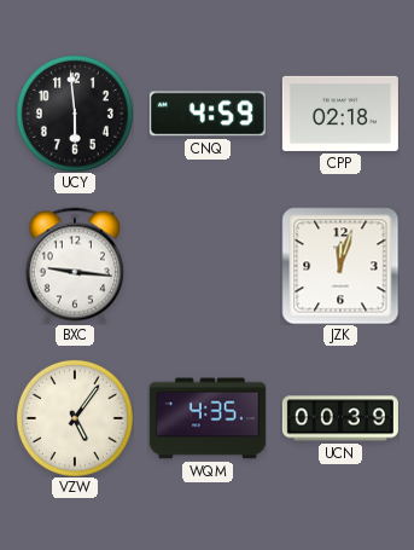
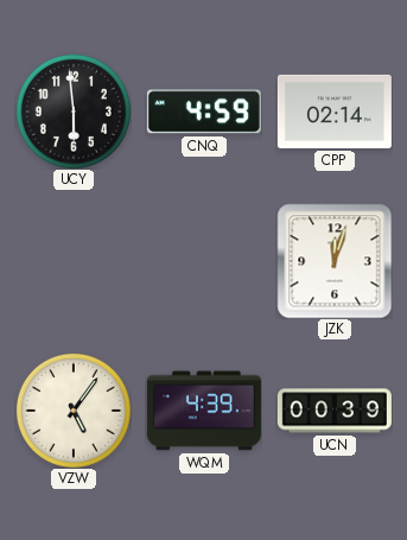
CPP: 02:18 -> 02:14
BXC: 9:16 -> none
WQM: 4:35 -> 4:39
